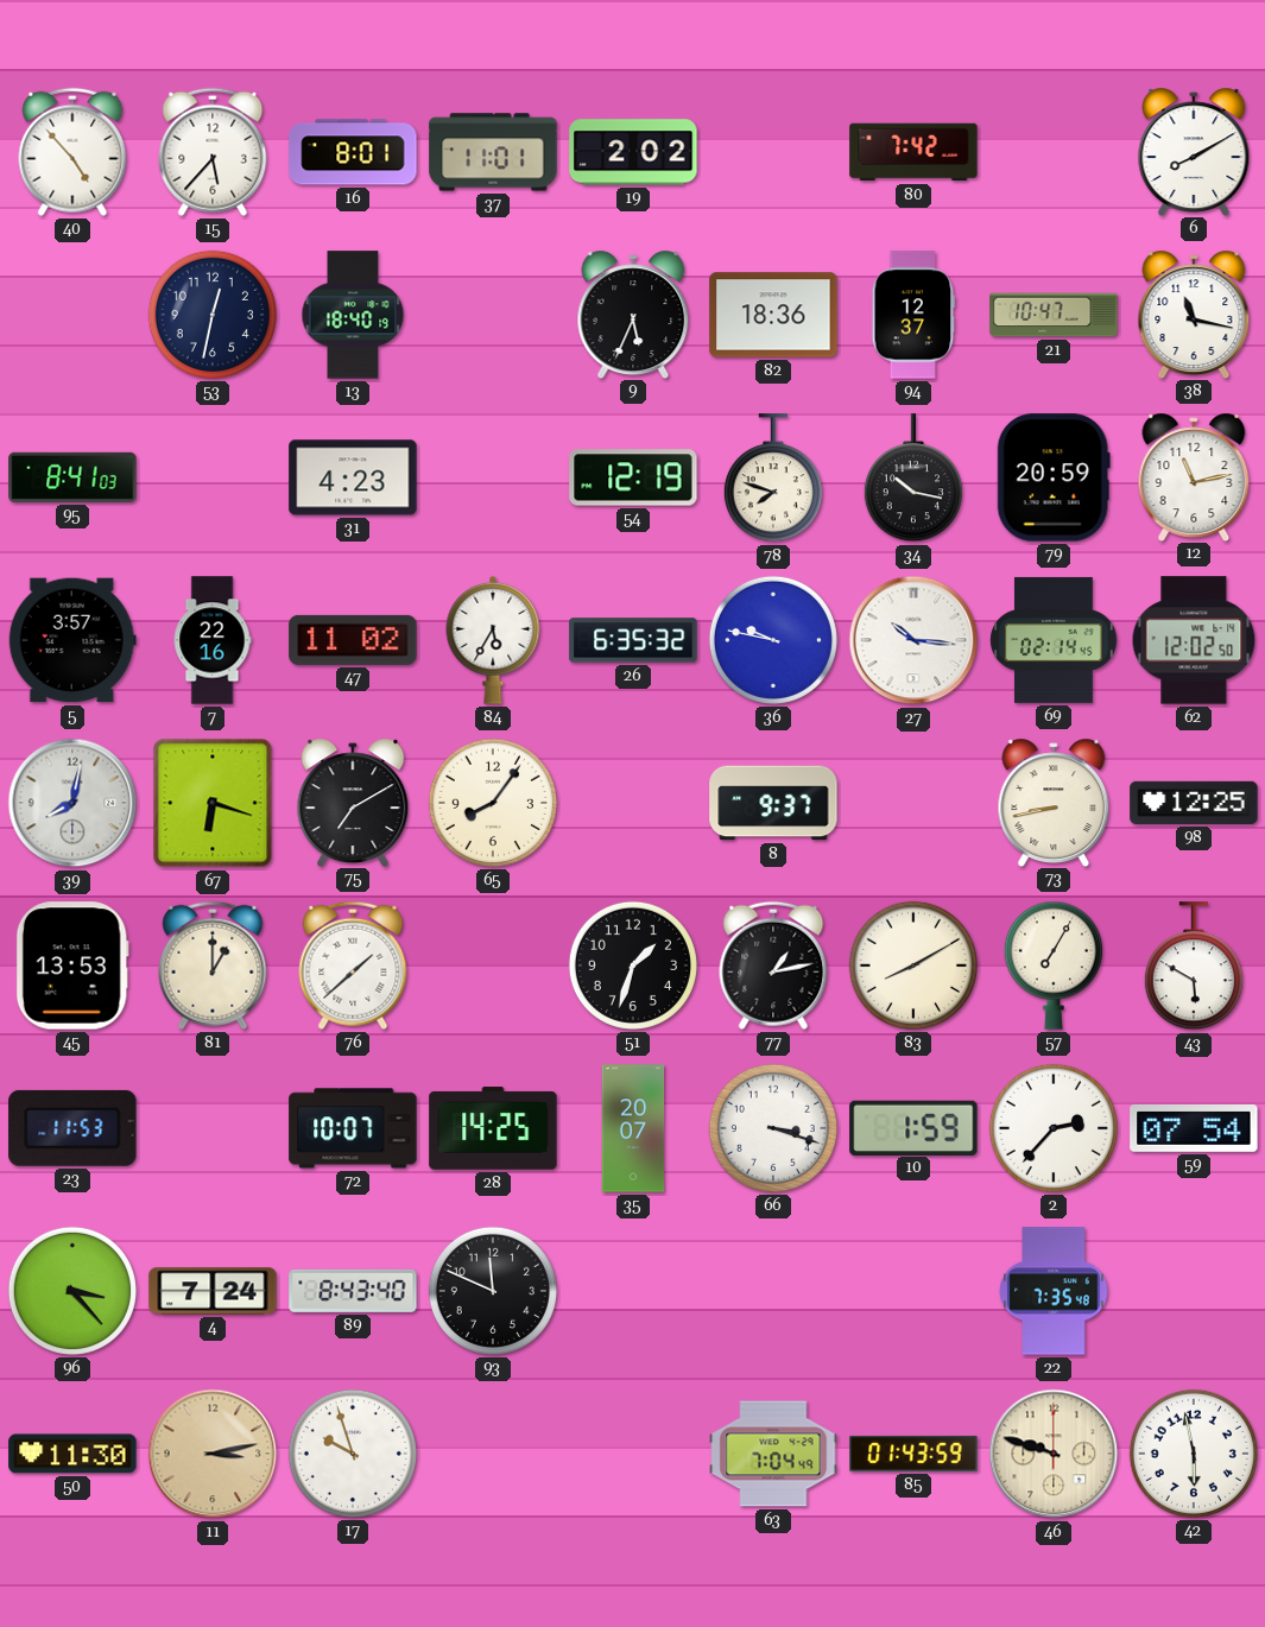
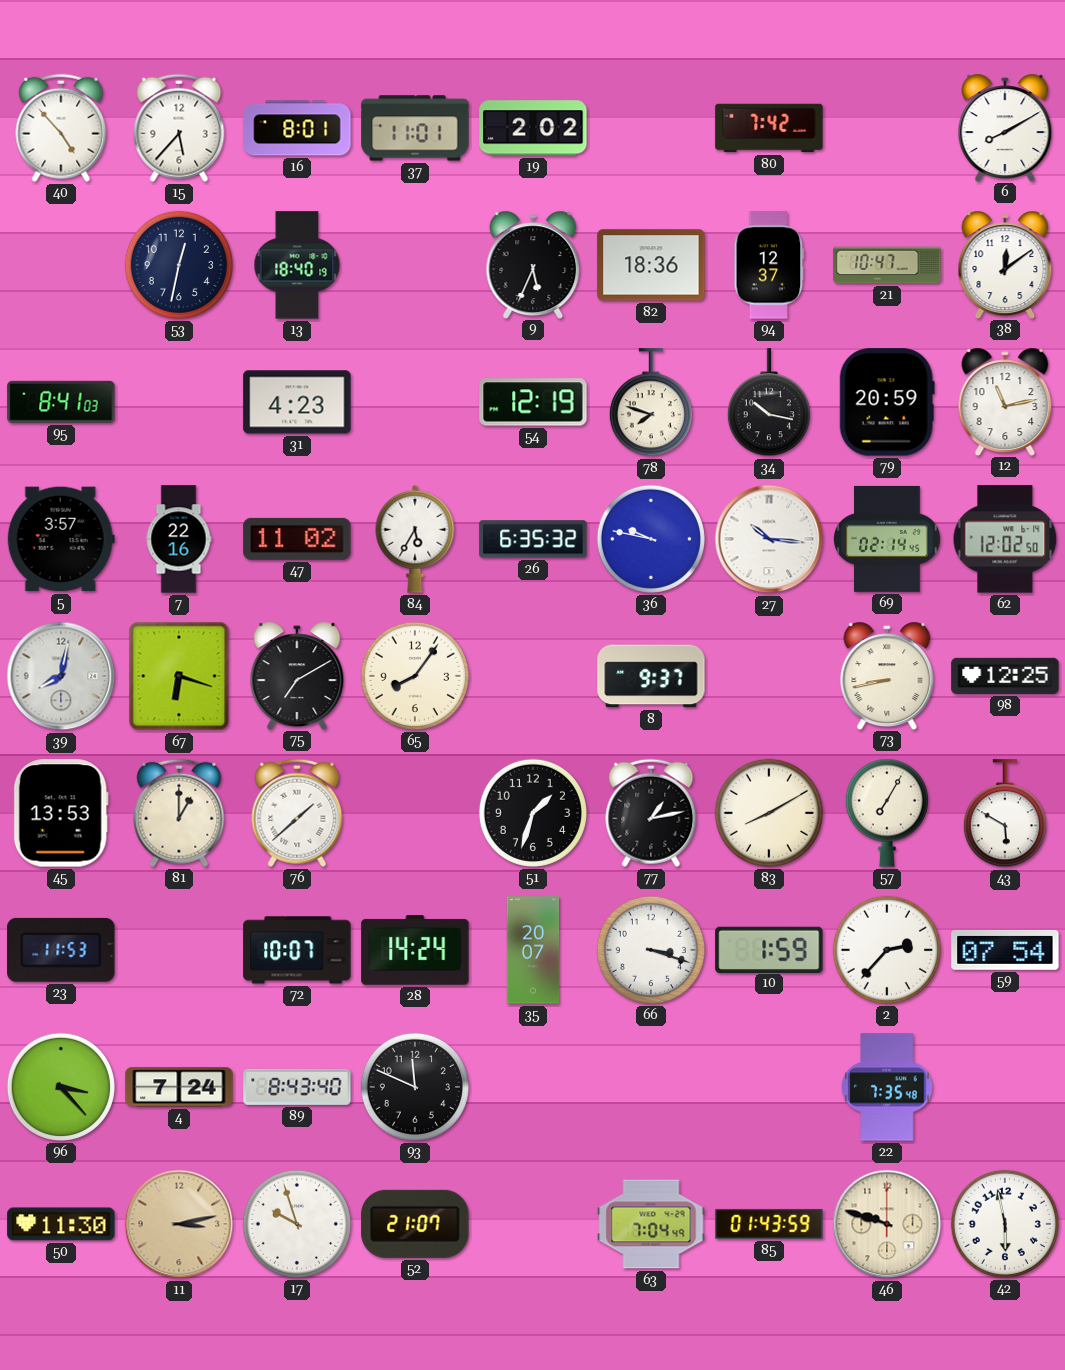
38: 11:17 -> 12:09
28: 14:25 -> 14:24
52: none -> 21:07
